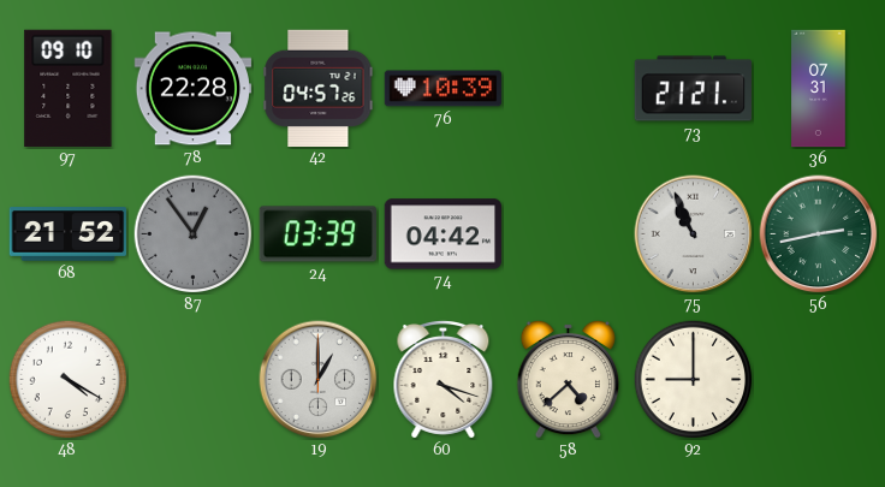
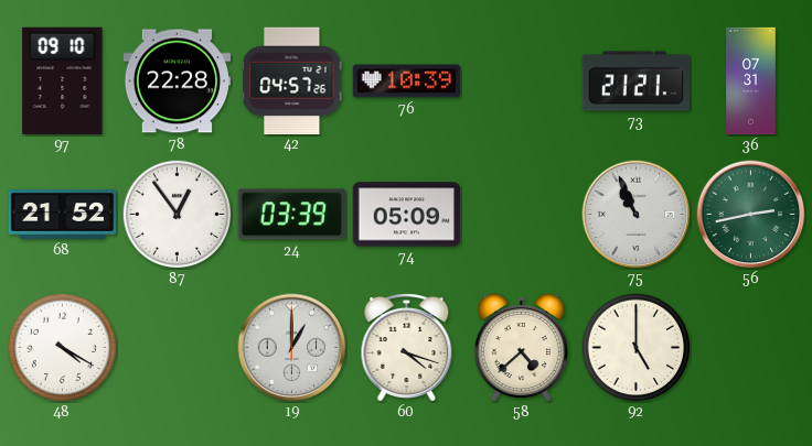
87 dial: grey -> white
74: 04:42 -> 05:09
92: 9:00 -> 5:00
